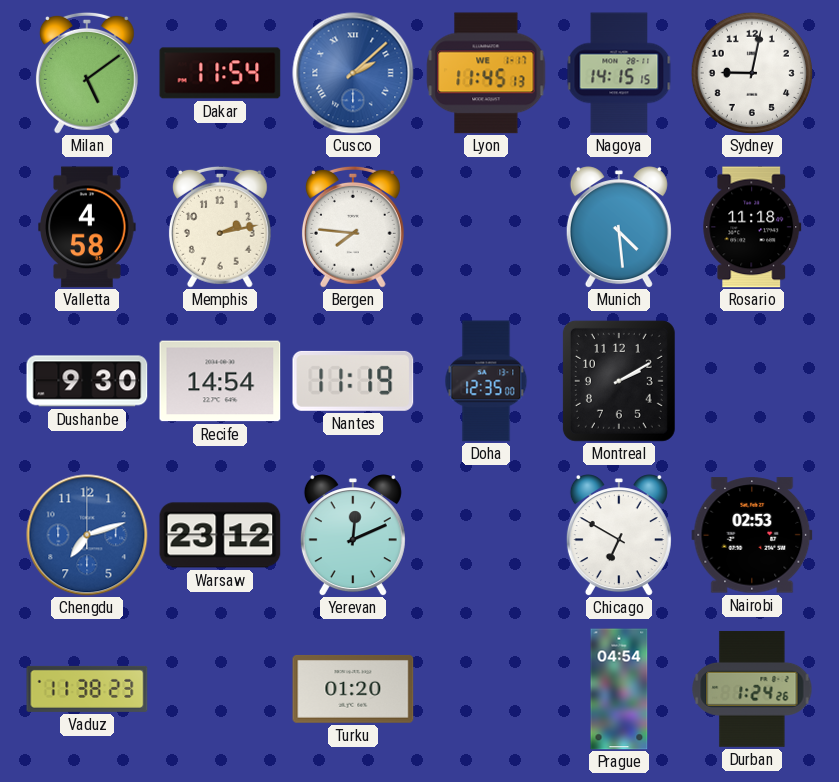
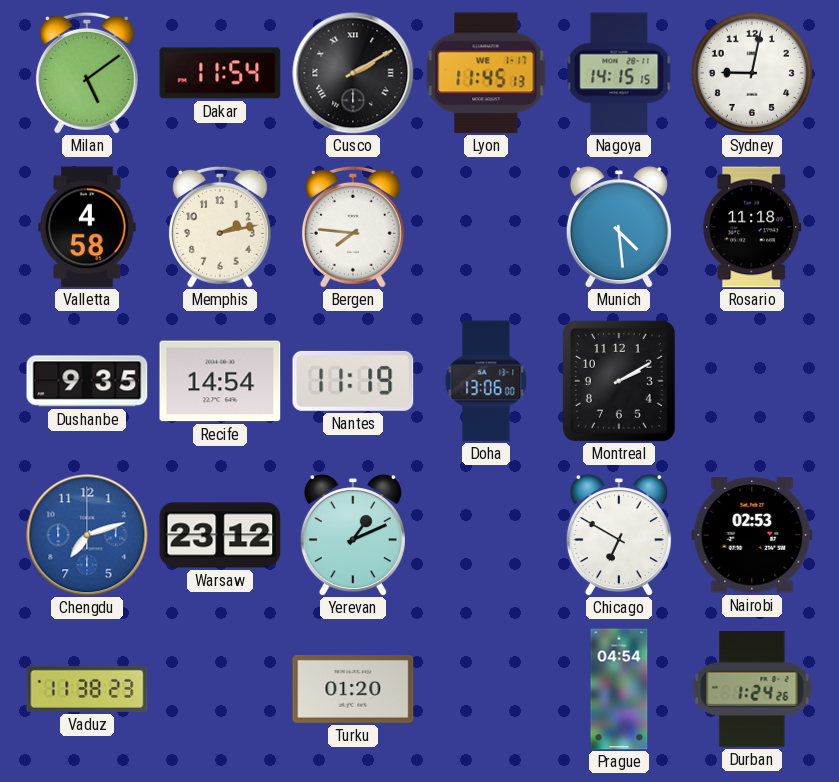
Cusco: 2:08 -> 2:10
Cusco dial: blue -> black
Dushanbe: 9:30 -> 9:35
Doha: 12:35 -> 13:06
Yerevan: 12:11 -> 1:11
